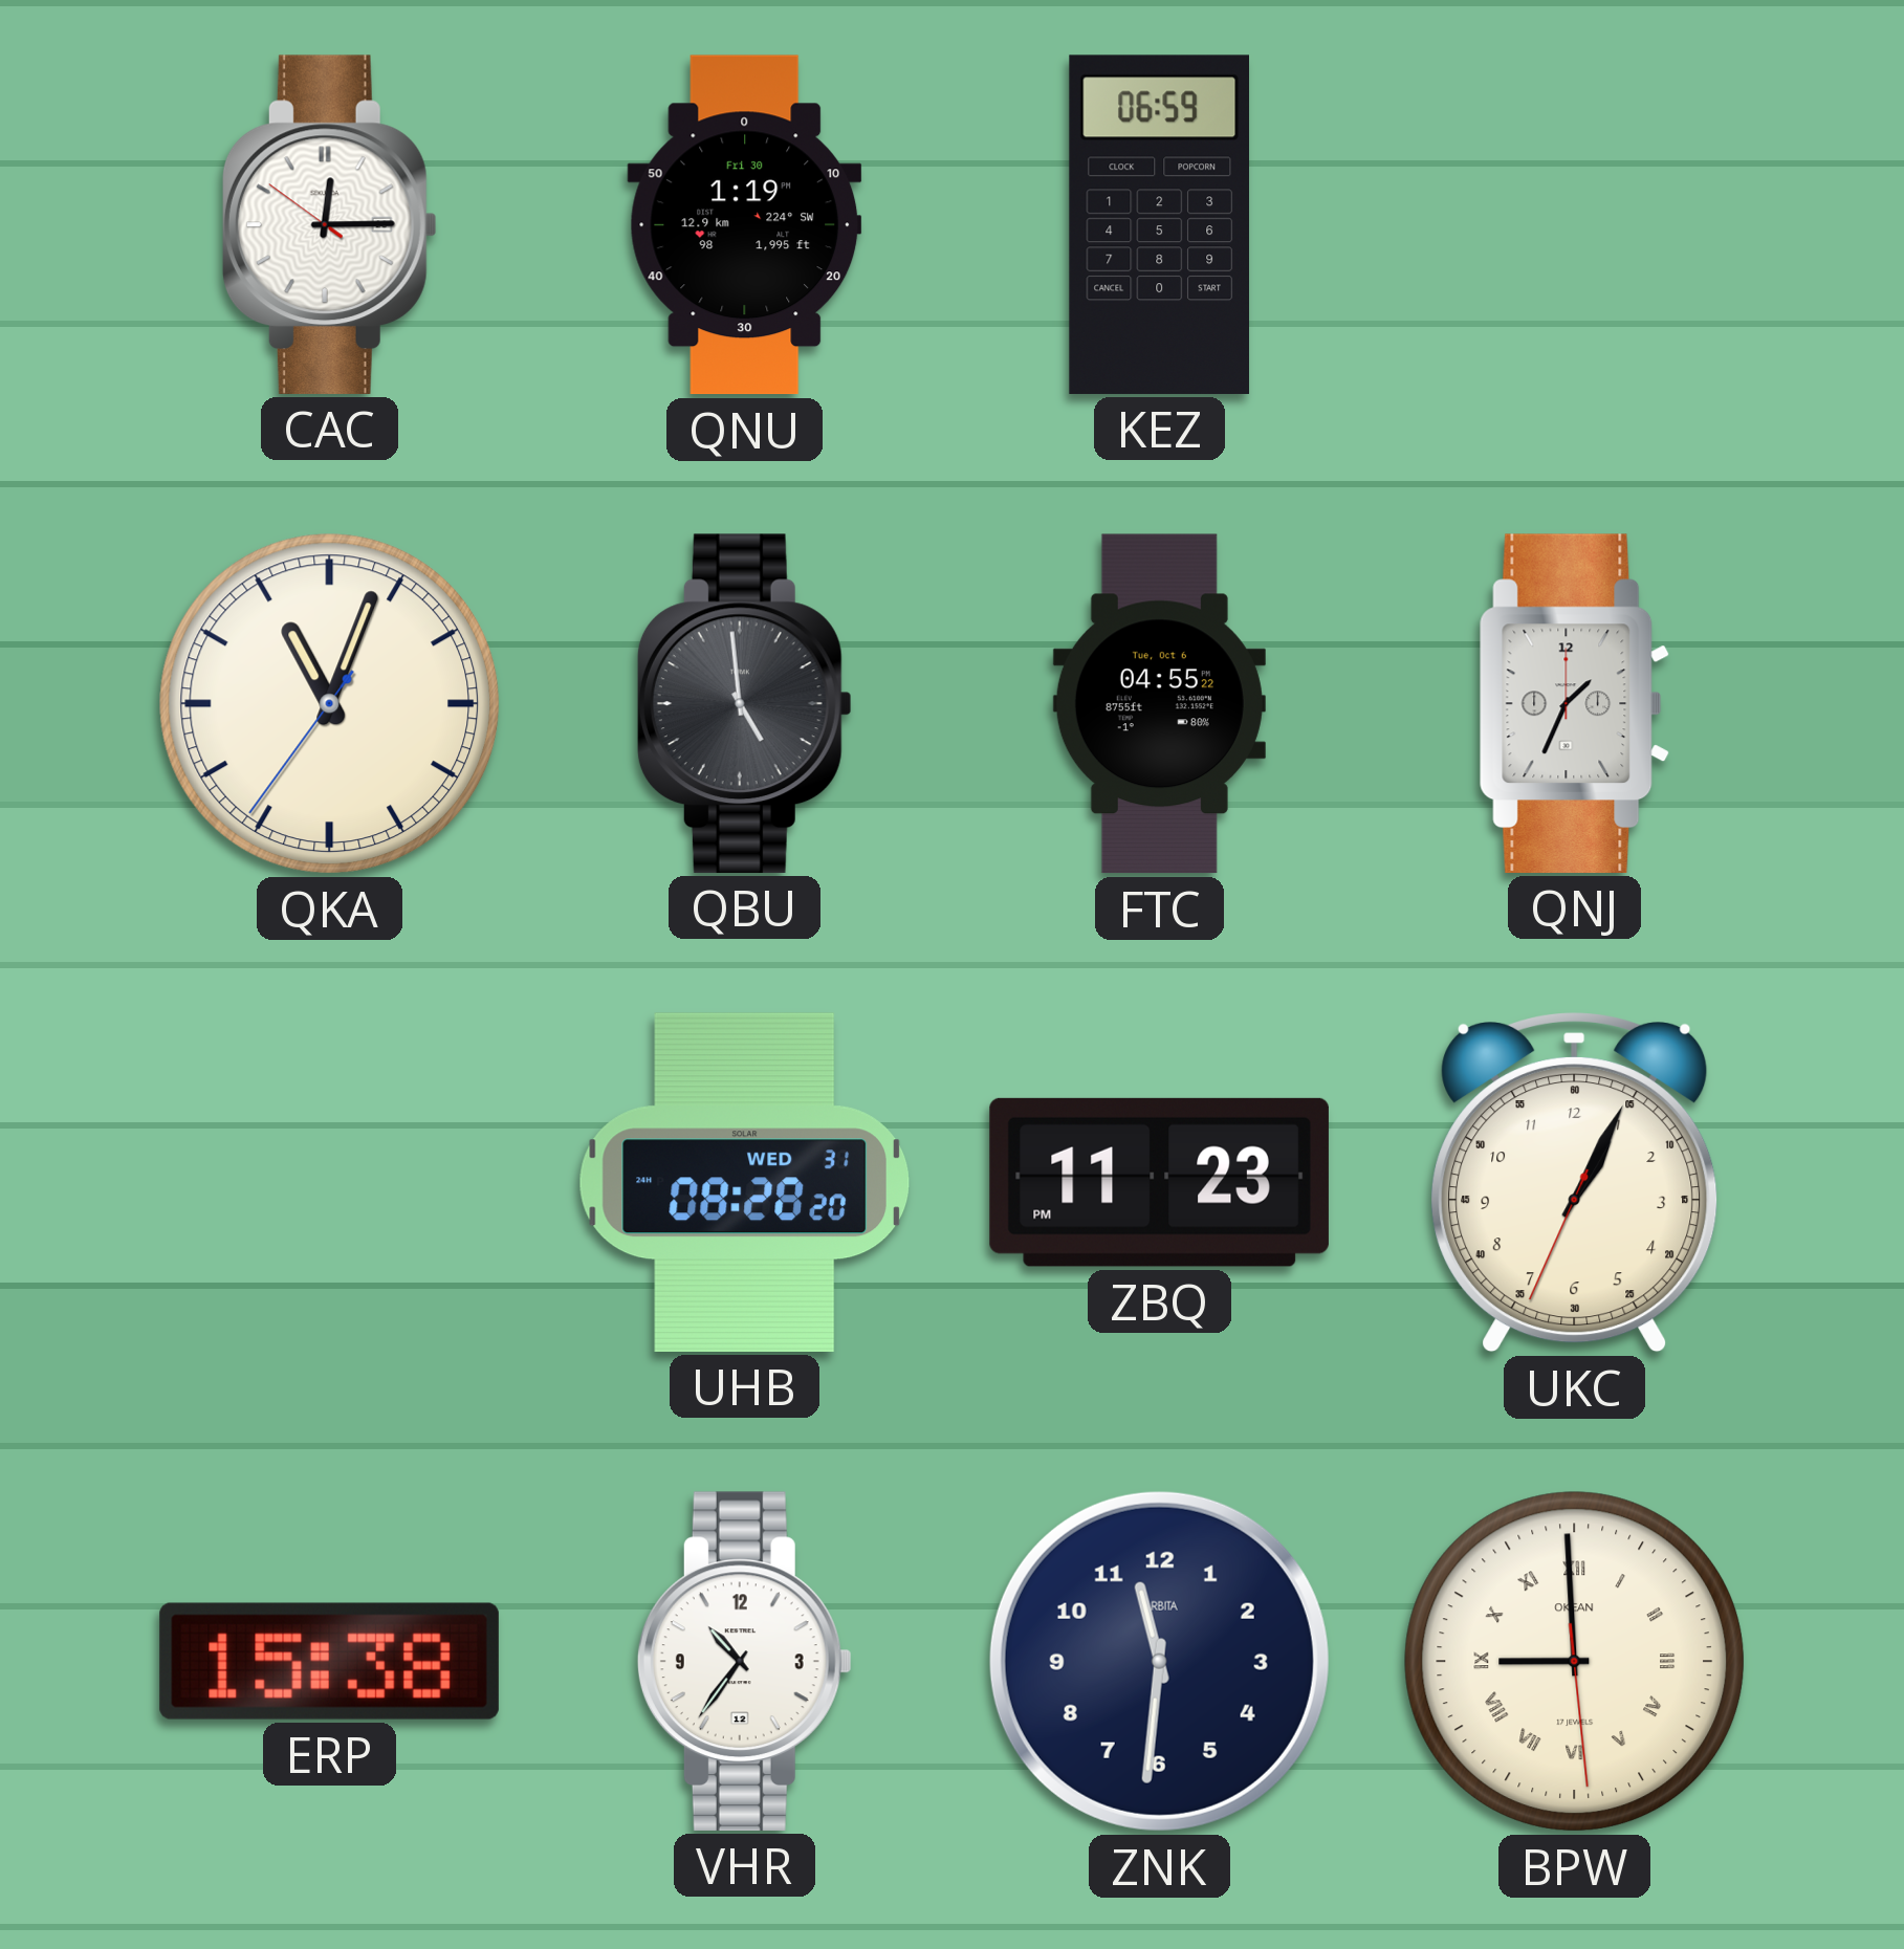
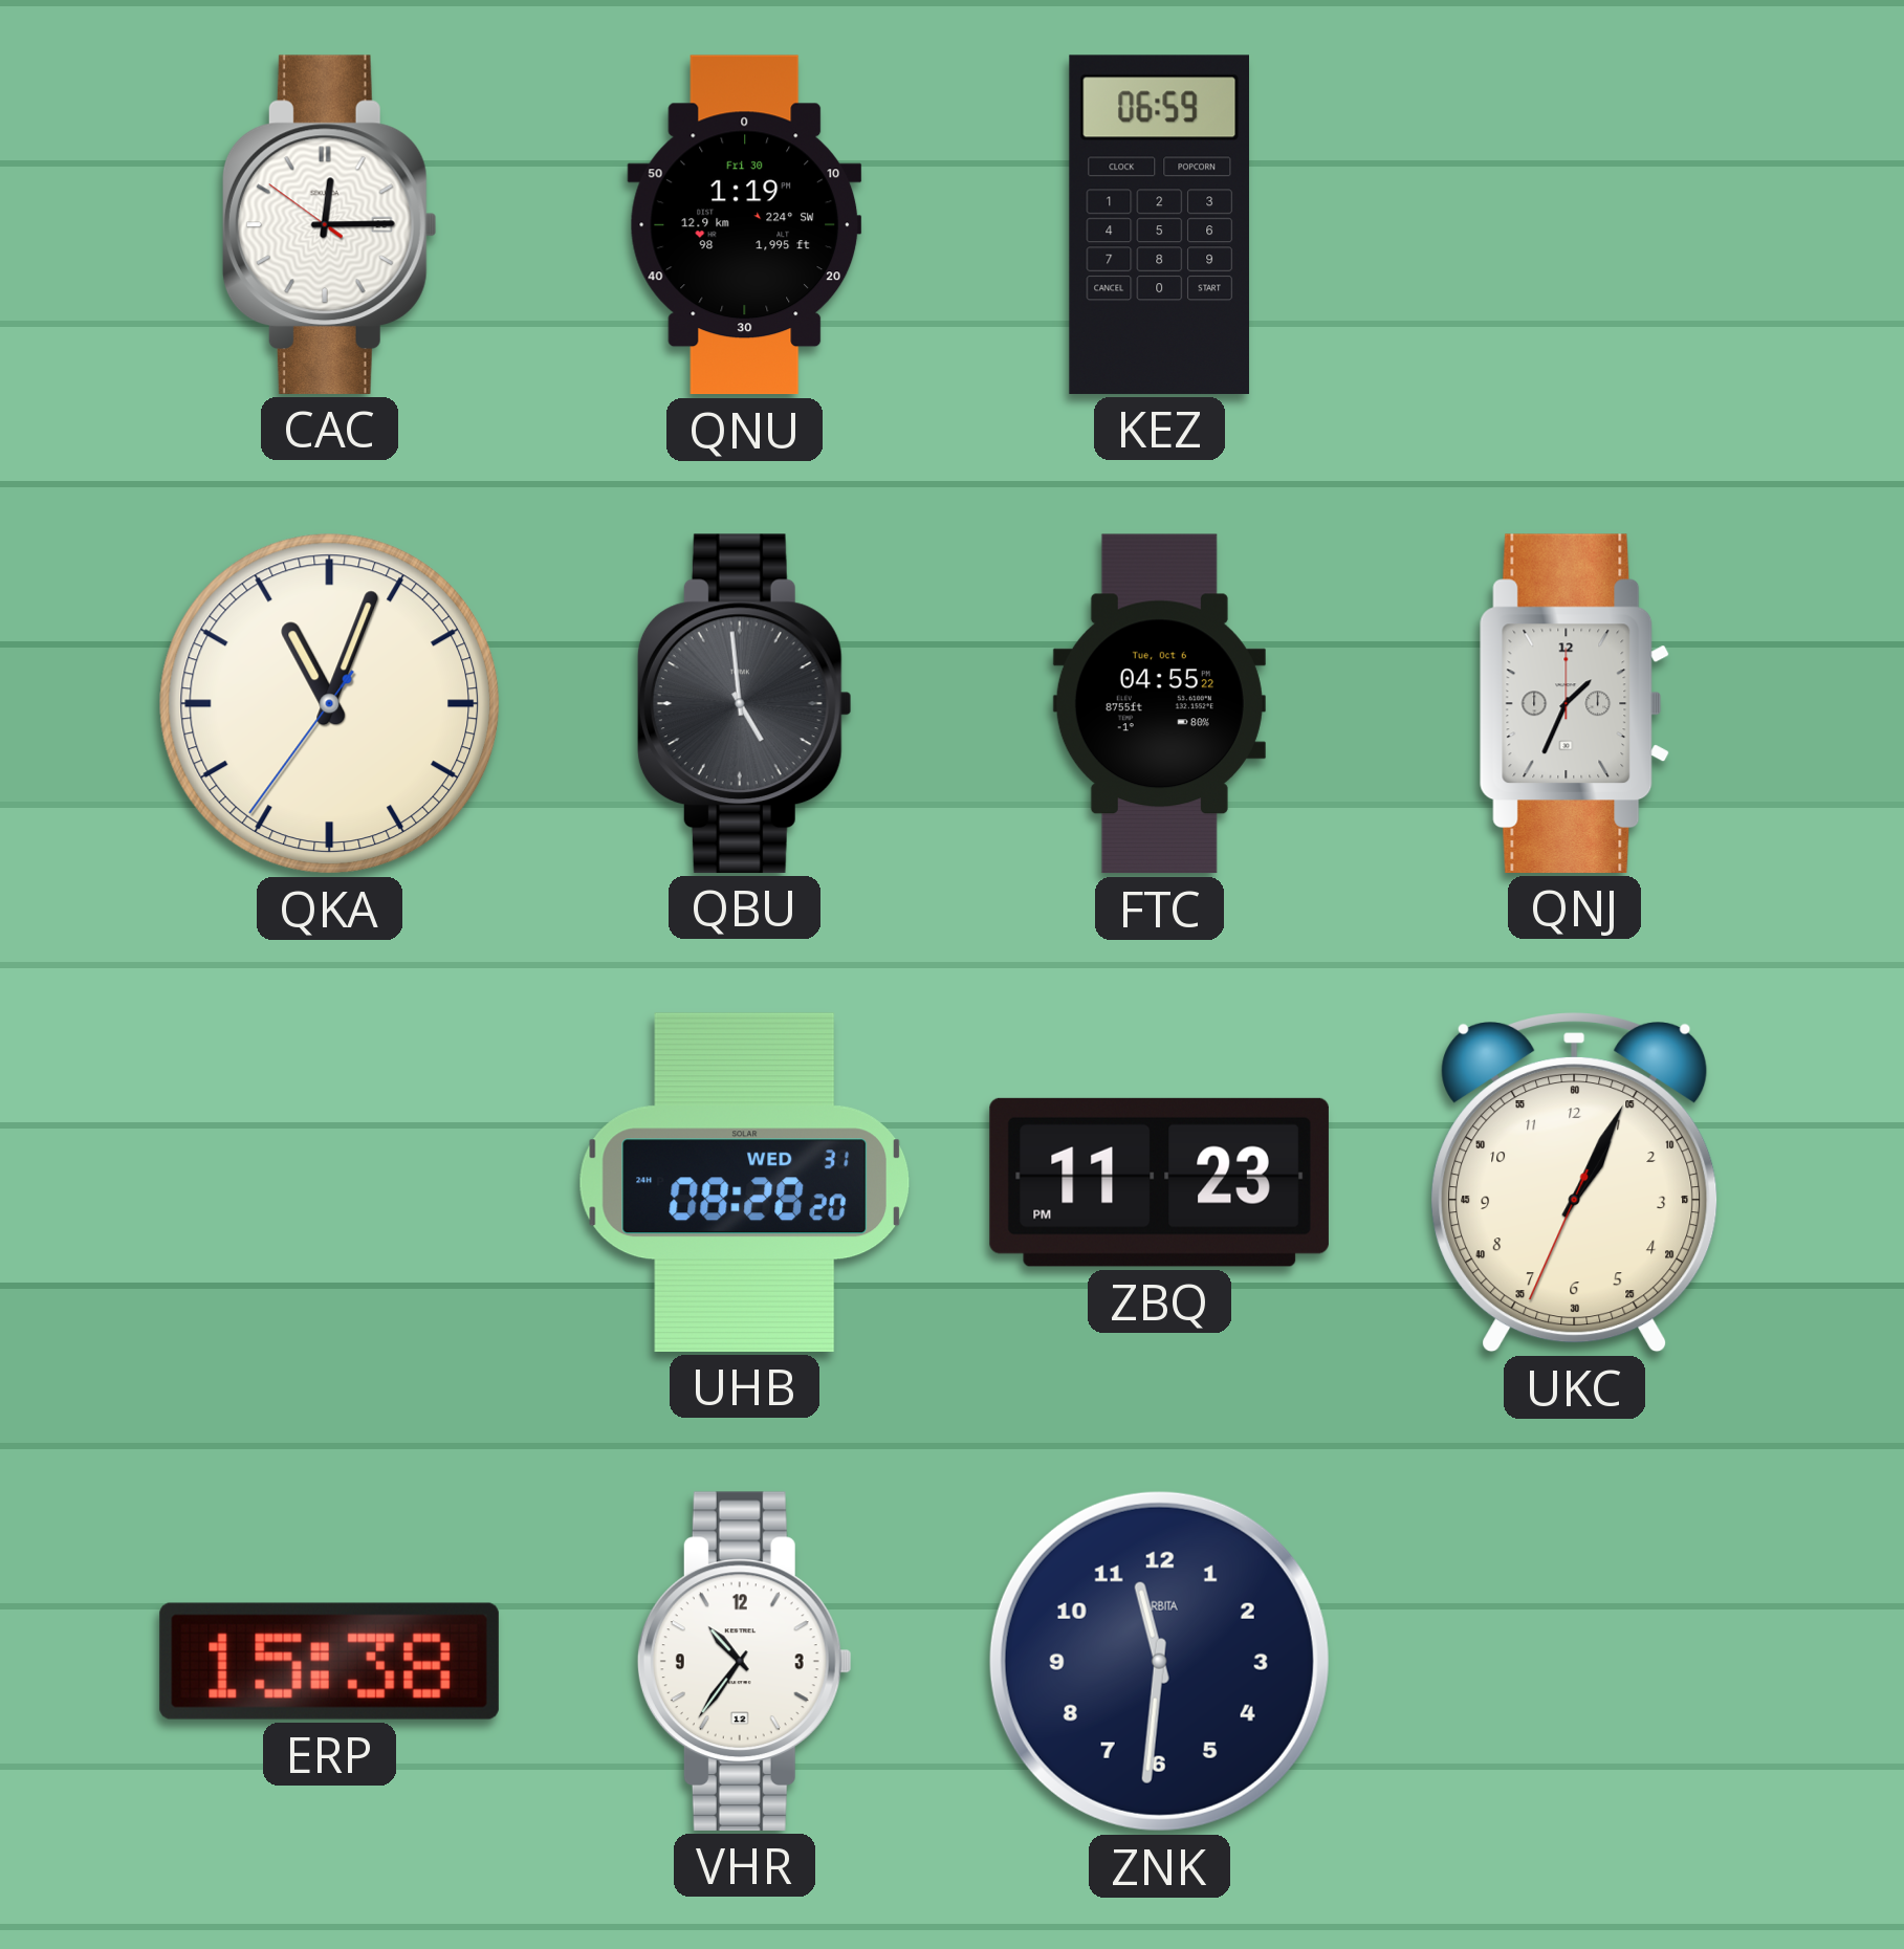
BPW: 8:59 -> none
